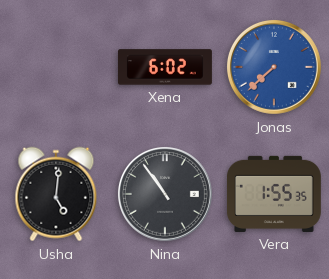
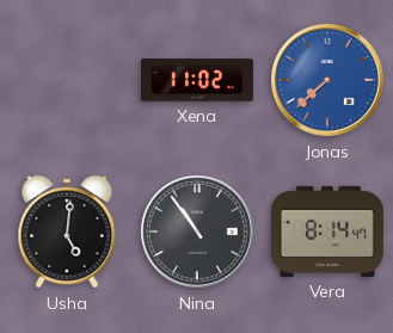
Xena: 6:02 -> 11:02
Vera: 1:55 -> 8:14
